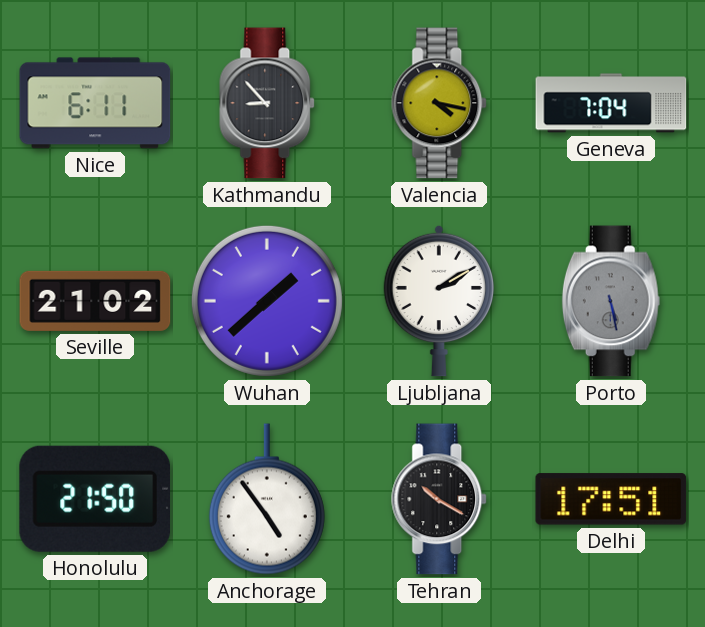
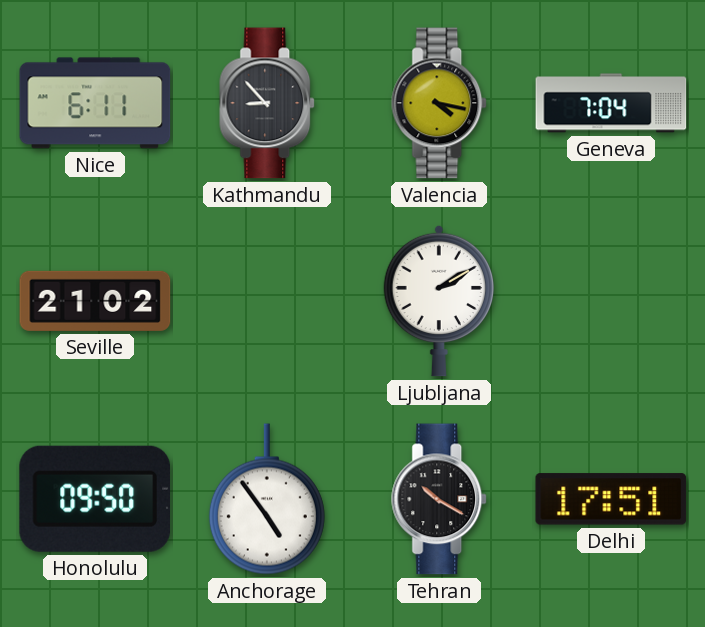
Wuhan: 1:38 -> none
Porto: 5:28 -> none
Honolulu: 21:50 -> 09:50
